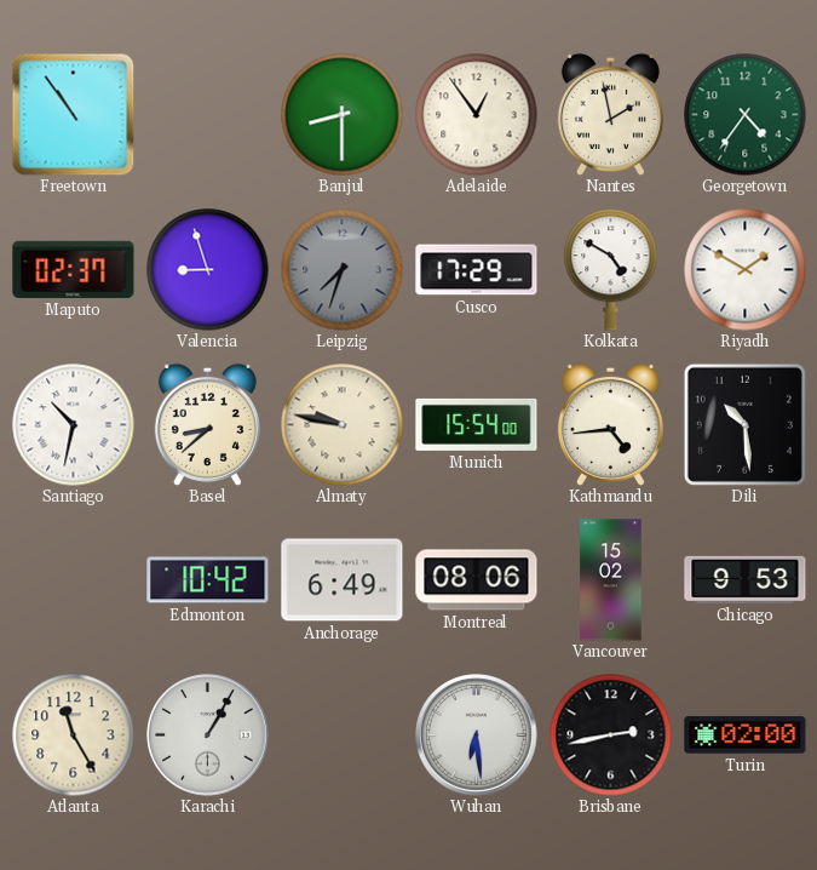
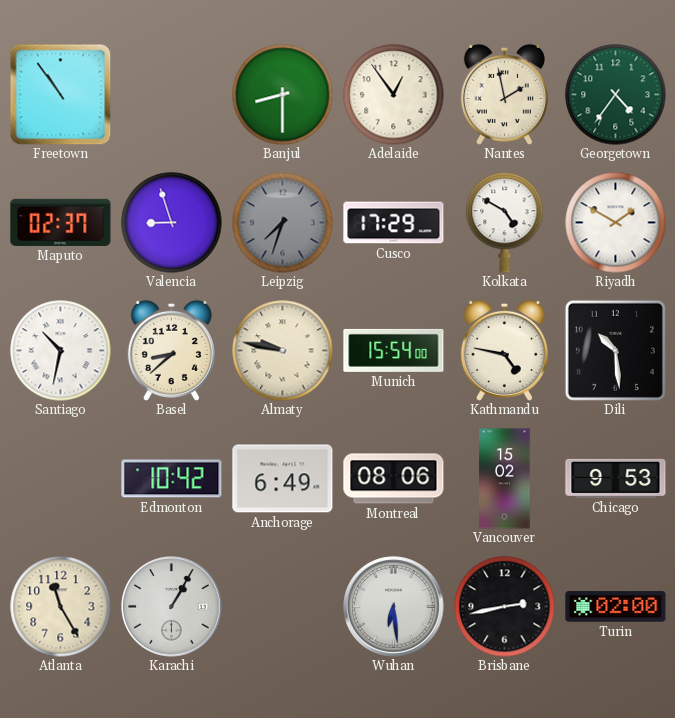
Kathmandu: 4:44 -> 4:47
